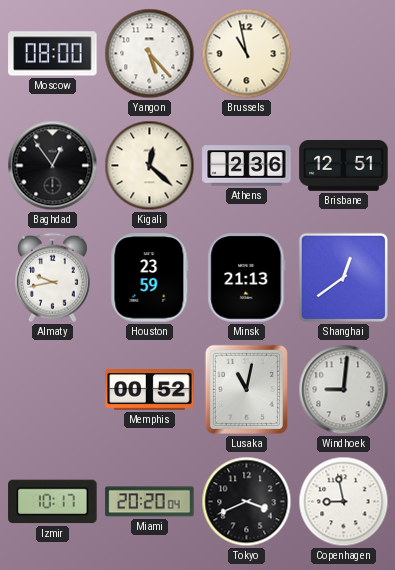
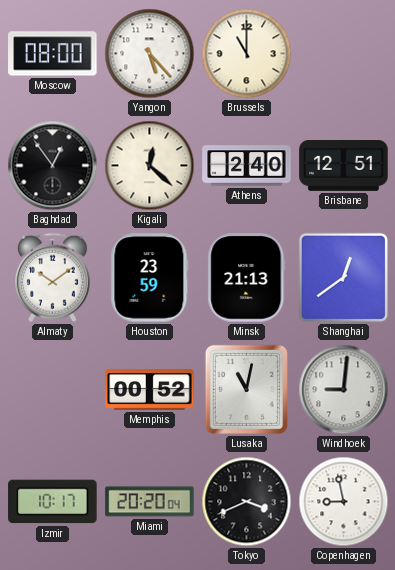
Brussels: 10:58 -> 11:00
Athens: 2:36 -> 2:40
Almaty: 9:43 -> 10:09
